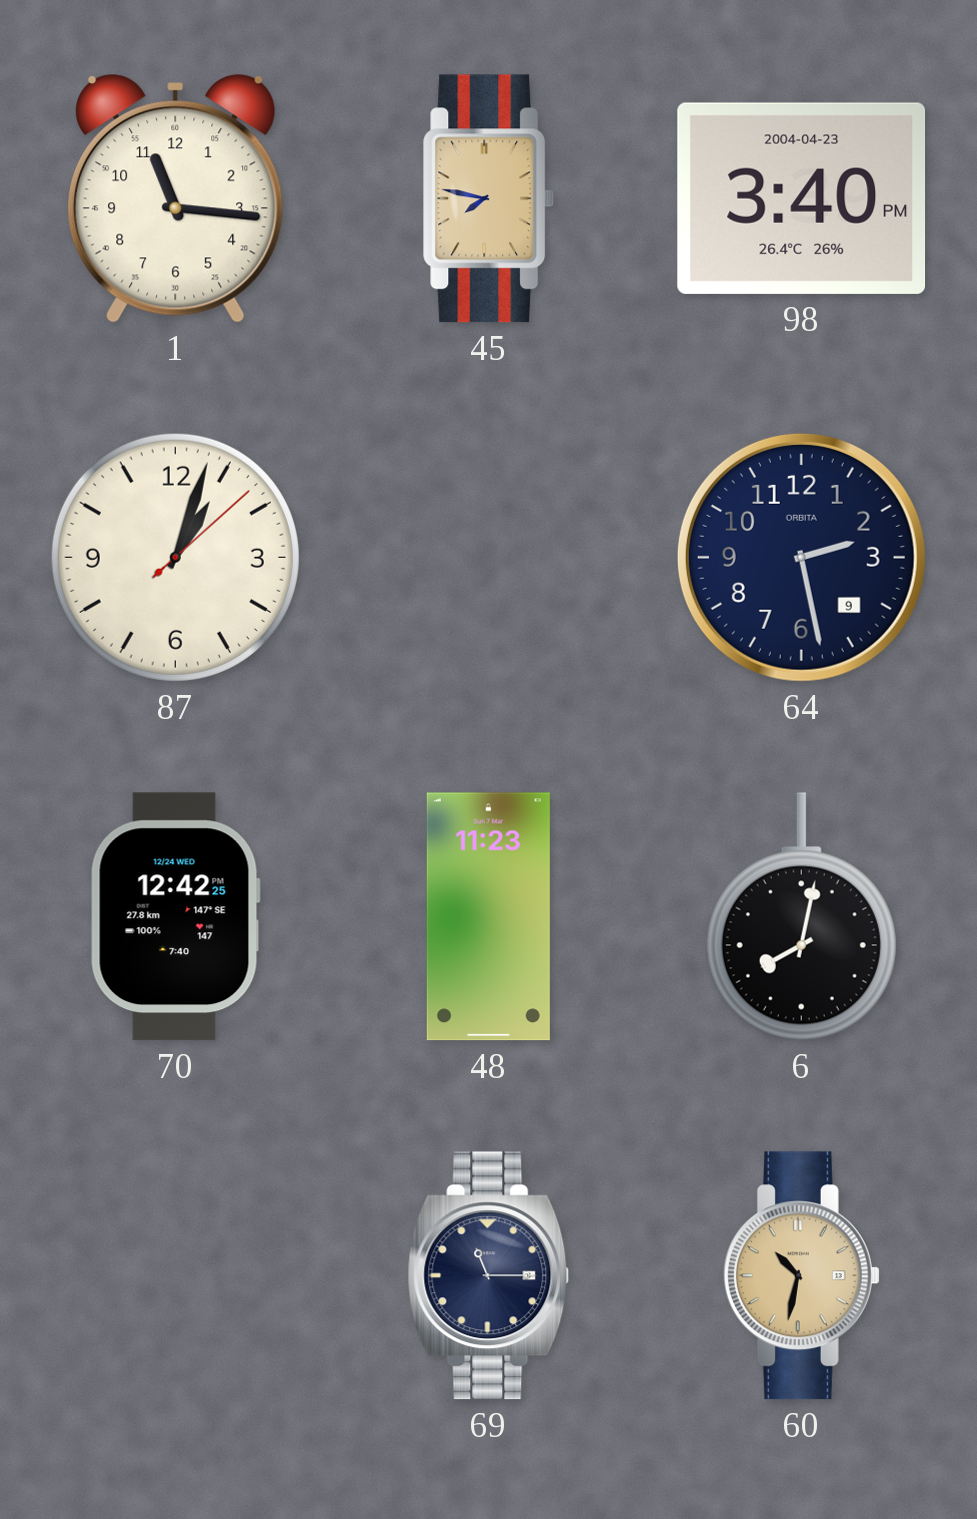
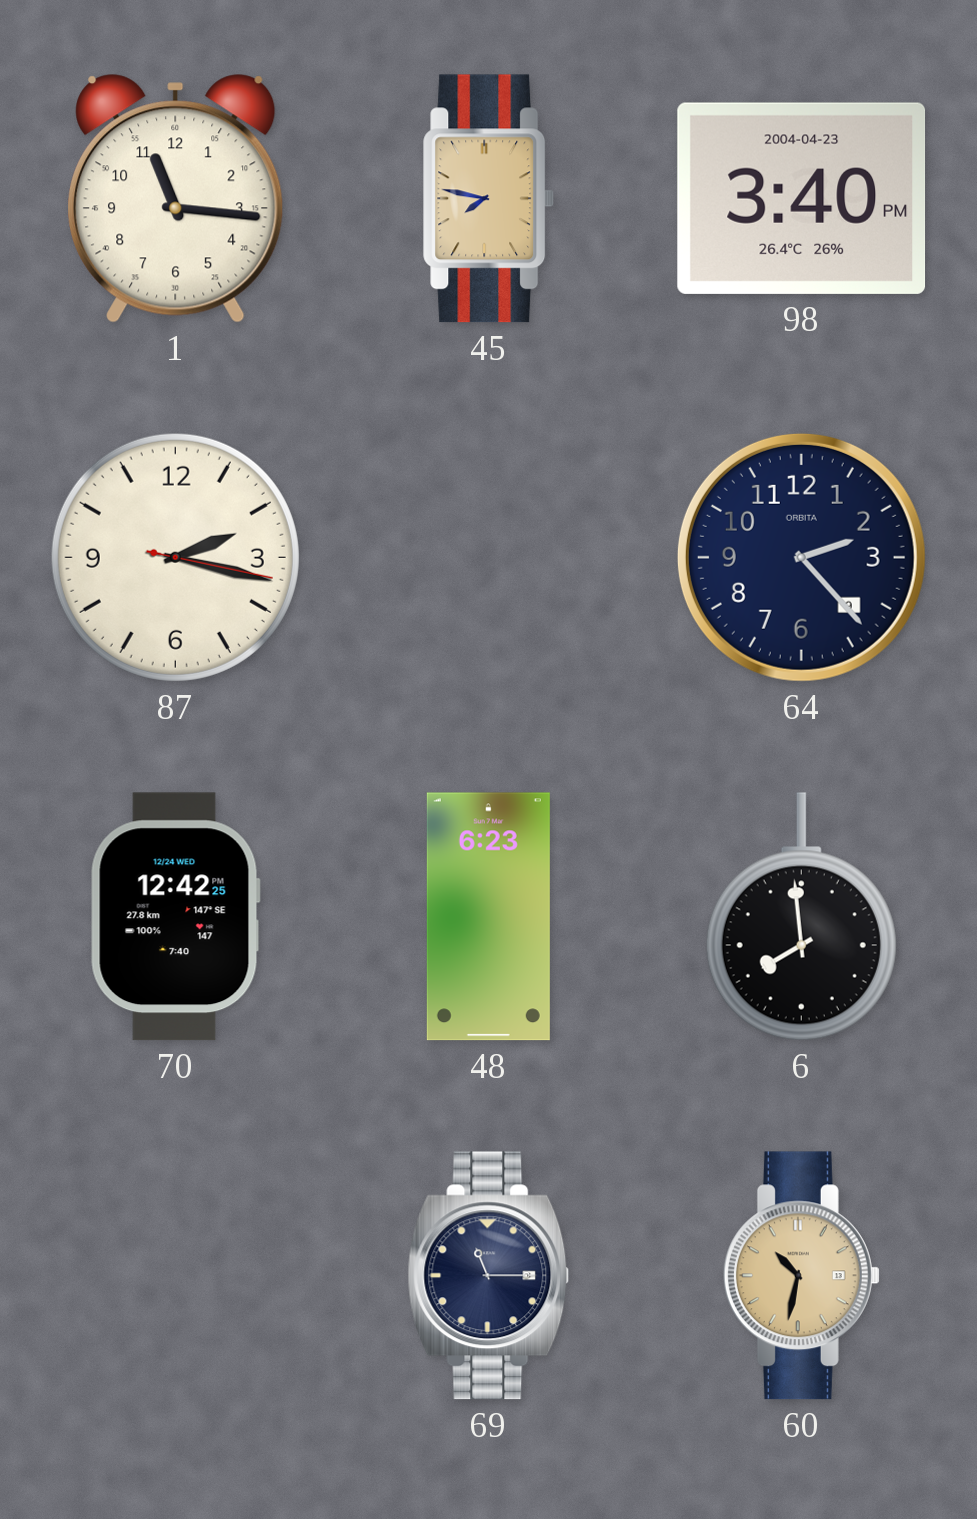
87: 1:03 -> 2:17
64: 2:28 -> 2:23
48: 11:23 -> 6:23
6: 8:02 -> 7:59
